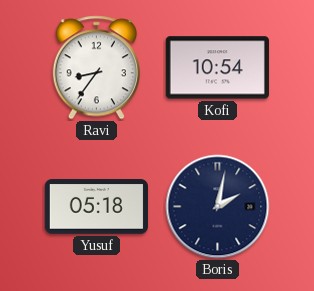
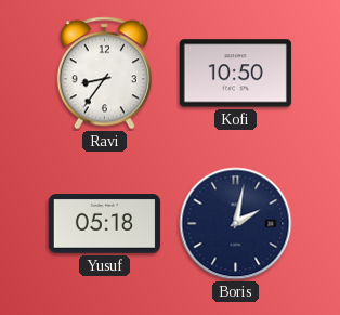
Kofi: 10:54 -> 10:50
